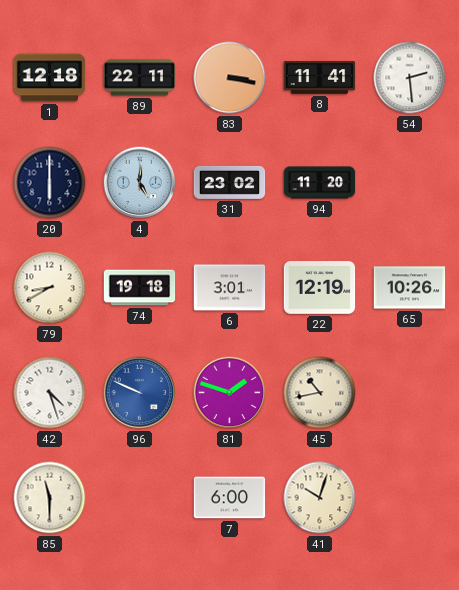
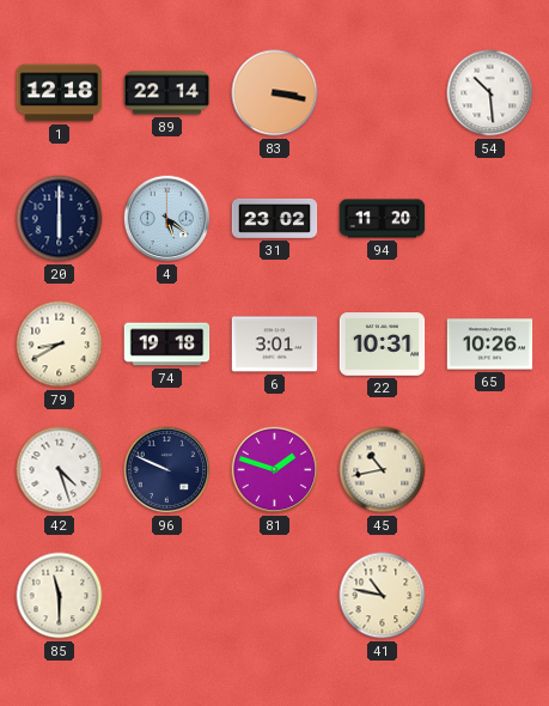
89: 22:11 -> 22:14
8: 11:41 -> none
54: 2:29 -> 10:29
4: 5:01 -> 5:21
22: 12:19 -> 10:31
96 dial: blue -> navy
7: 6:00 -> none
41: 10:03 -> 10:47
